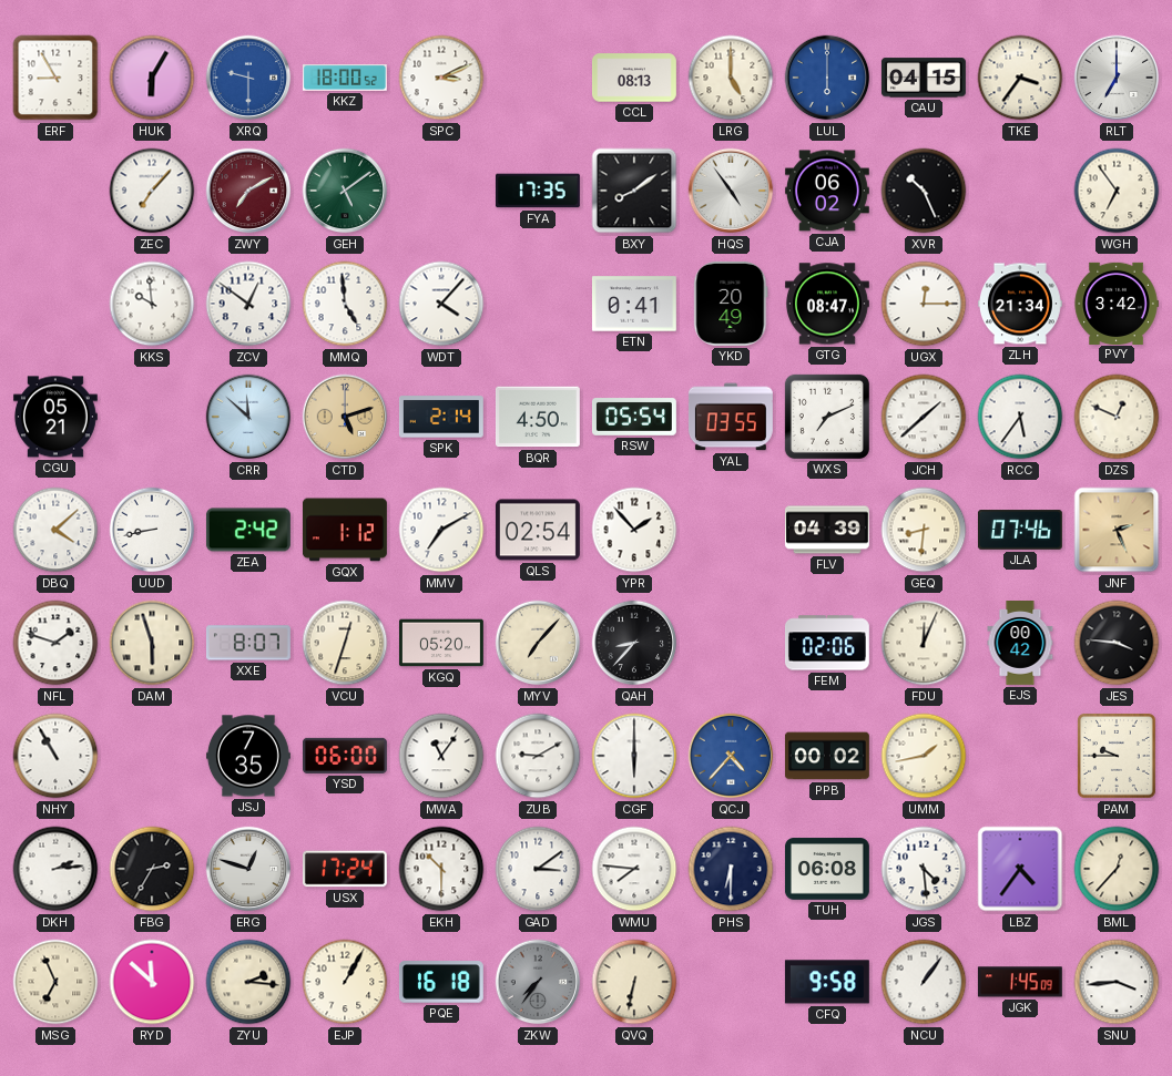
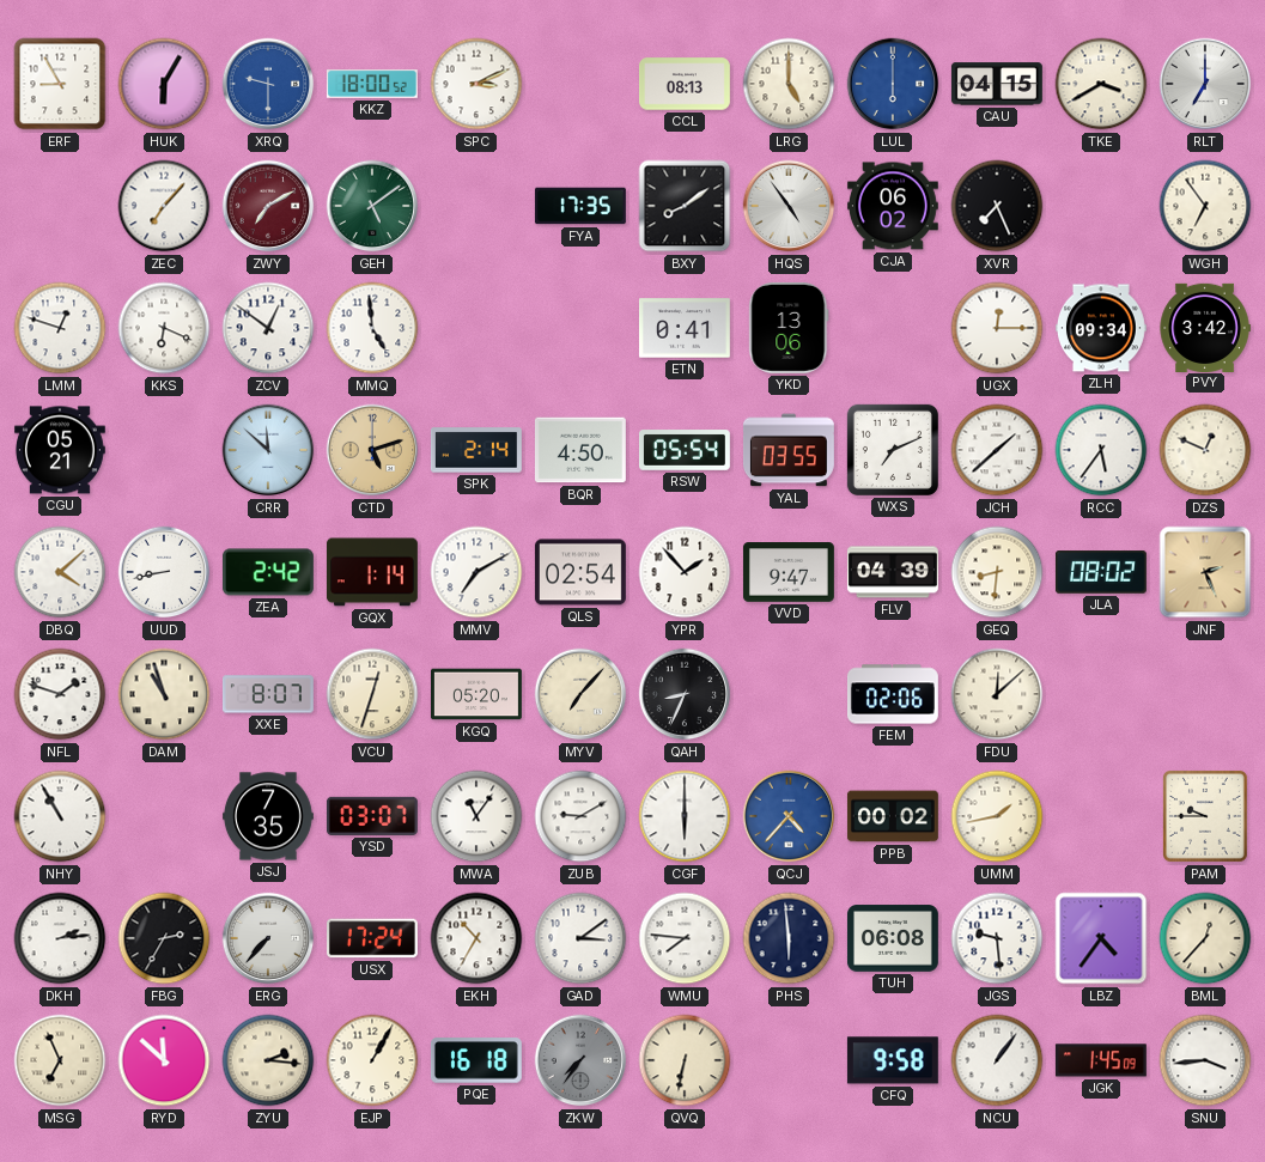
TKE: 3:36 -> 3:40
XVR: 10:26 -> 7:26
LMM: none -> 12:48
KKS: 9:59 -> 6:19
WDT: 4:07 -> none
YKD: 20:49 -> 13:06
GTG: 08:47 -> none
ZLH: 21:34 -> 09:34
GQX: 1:12 -> 1:14
VVD: none -> 9:47
JLA: 07:46 -> 08:02
DAM: 5:57 -> 10:57
QAH: 8:37 -> 8:34
FDU: 12:04 -> 12:08
EJS: 00:42 -> none
JES: 3:46 -> none
YSD: 06:00 -> 03:07
ERG: 12:48 -> 7:37
EKH: 10:30 -> 10:35
PHS: 6:30 -> 5:59
JGS: 4:29 -> 9:29
